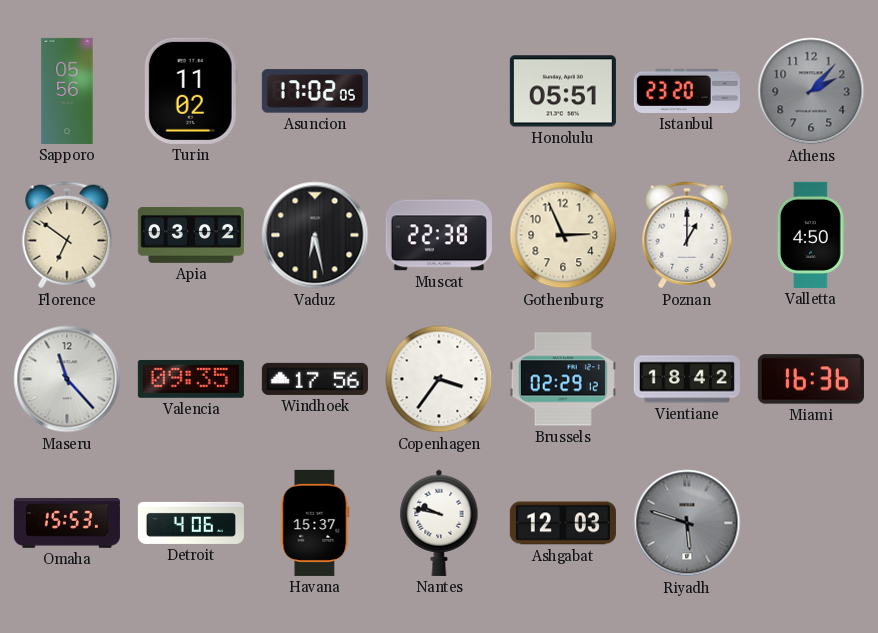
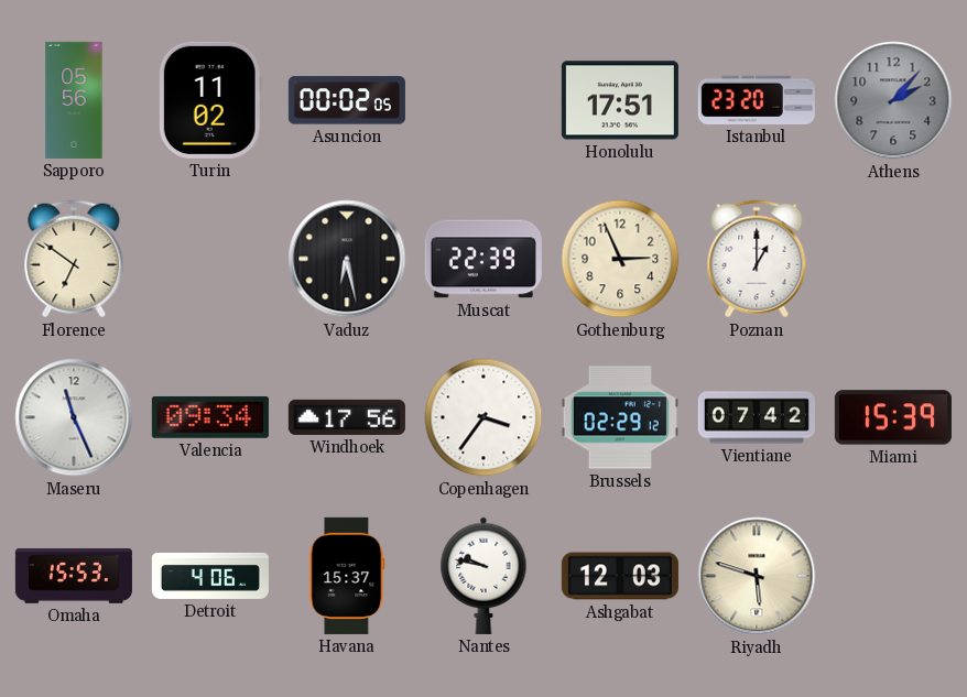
Asuncion: 17:02 -> 00:02
Honolulu: 05:51 -> 17:51
Apia: 03:02 -> none
Muscat: 22:38 -> 22:39
Valletta: 4:50 -> none
Maseru: 11:23 -> 11:26
Valencia: 09:35 -> 09:34
Vientiane: 18:42 -> 07:42
Miami: 16:36 -> 15:39
Riyadh dial: grey -> cream
